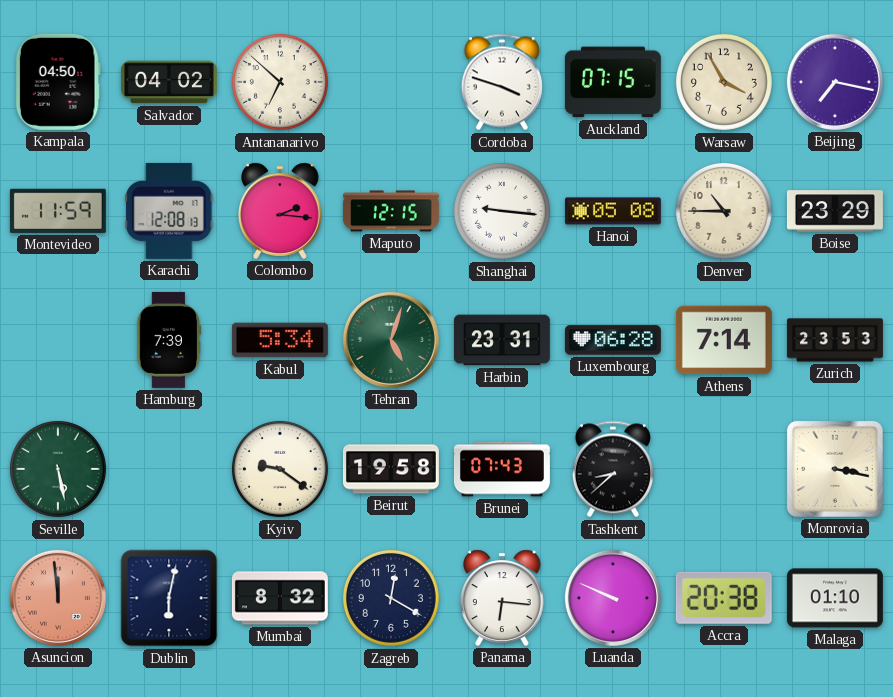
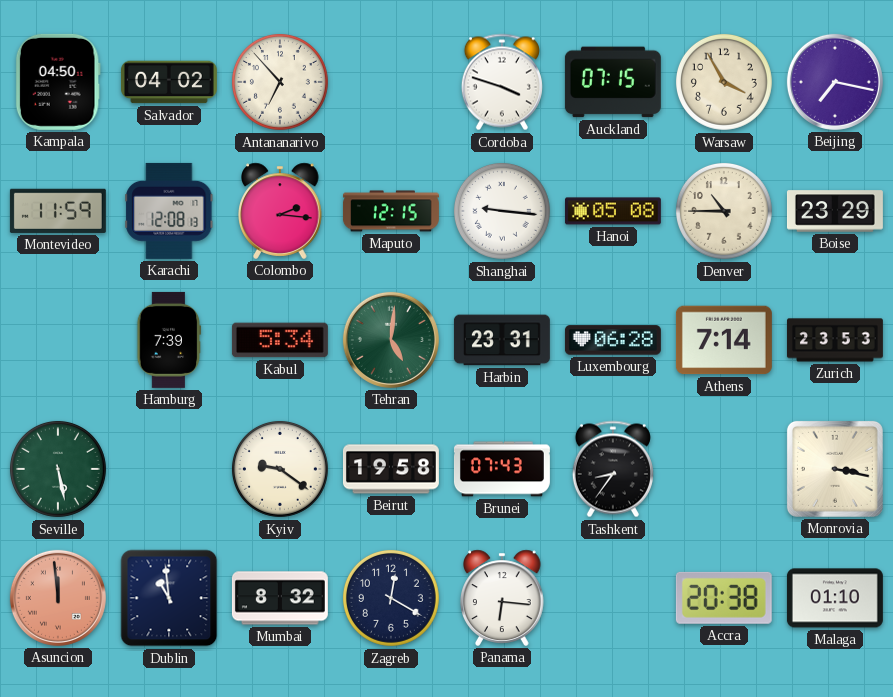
Antananarivo: 6:52 -> 6:53
Tehran: 5:03 -> 5:01
Tashkent: 8:38 -> 8:36
Dublin: 6:02 -> 10:59
Luanda: 9:49 -> none
